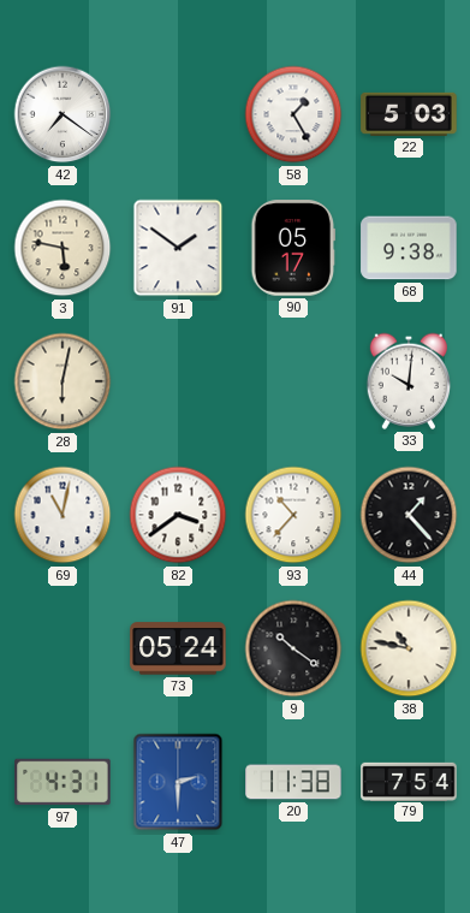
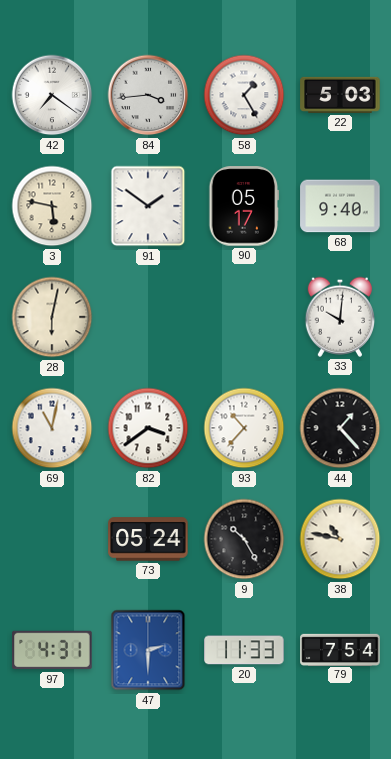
84: none -> 3:44
68: 9:38 -> 9:40
9: 10:21 -> 10:25
20: 11:38 -> 11:33
